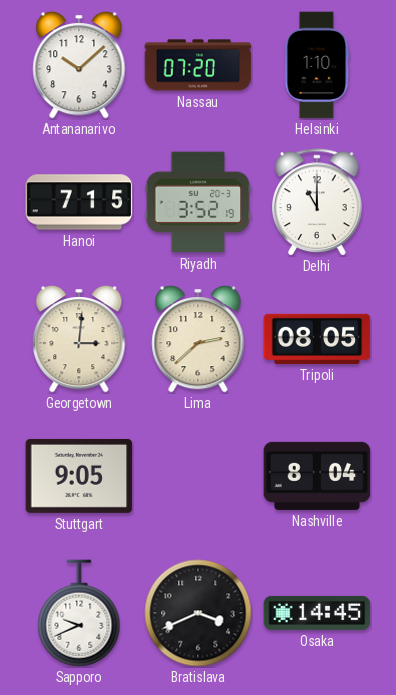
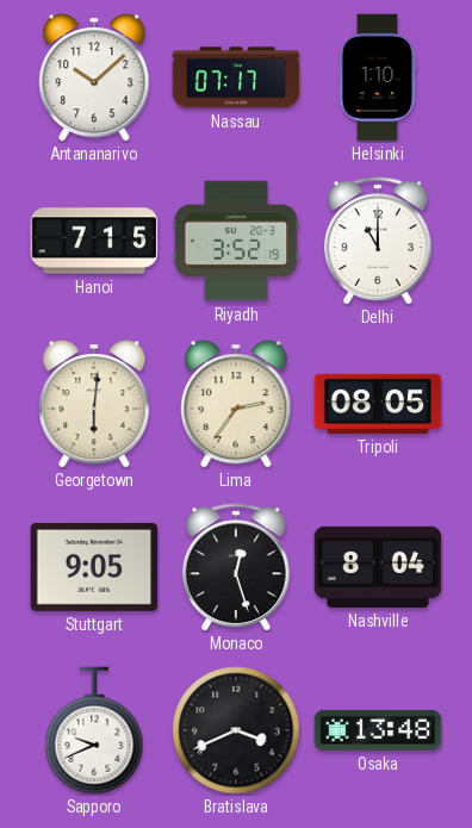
Nassau: 07:20 -> 07:17
Georgetown: 3:01 -> 6:01
Lima: 2:38 -> 2:36
Monaco: none -> 12:27
Osaka: 14:45 -> 13:48
